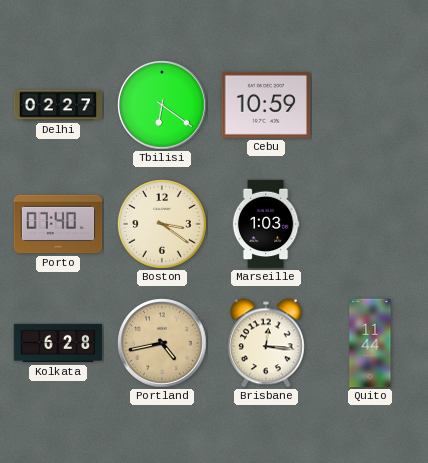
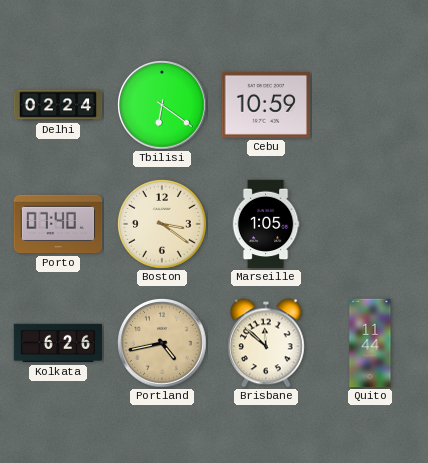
Delhi: 02:27 -> 02:24
Marseille: 1:03 -> 1:05
Kolkata: 6:28 -> 6:26
Brisbane: 12:16 -> 11:52
